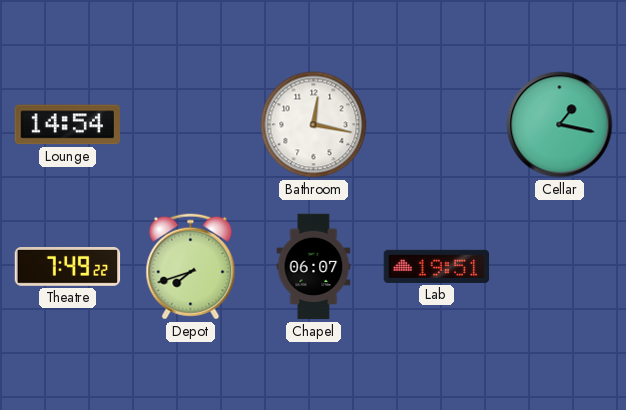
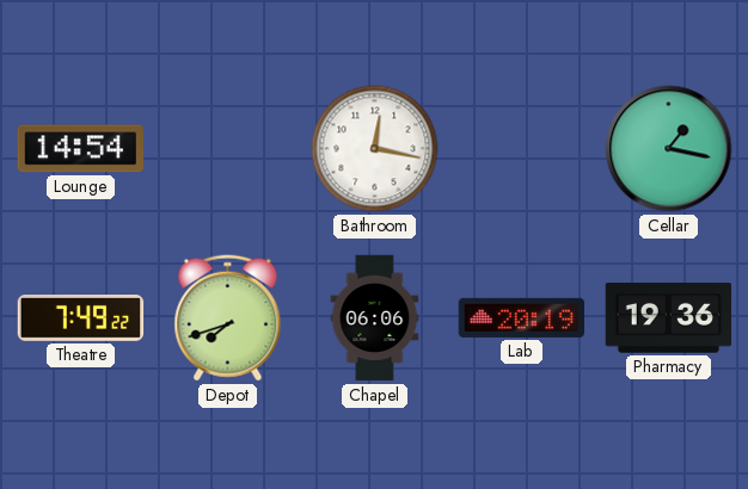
Chapel: 06:07 -> 06:06
Lab: 19:51 -> 20:19
Pharmacy: none -> 19:36
